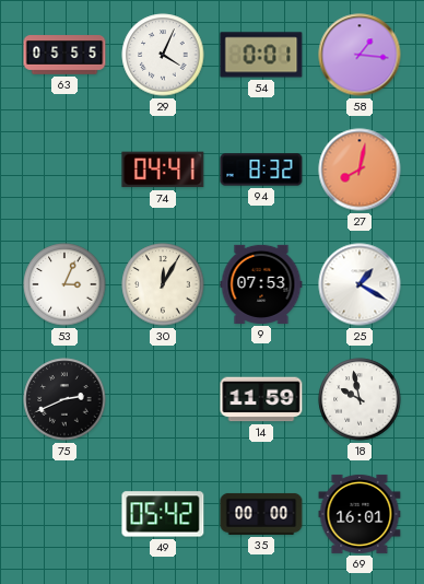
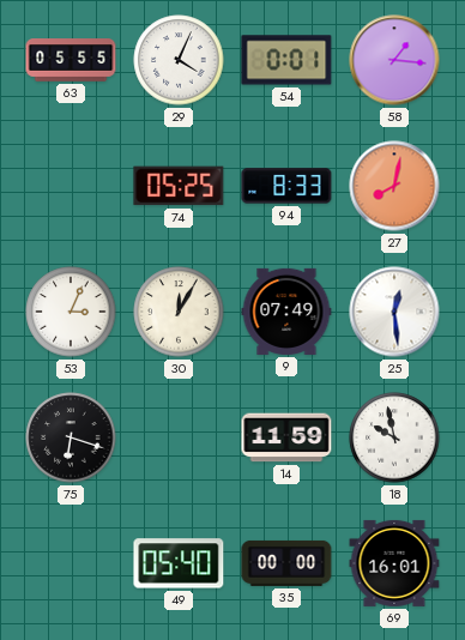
74: 04:41 -> 05:25
94: 8:32 -> 8:33
9: 07:53 -> 07:49
25: 1:20 -> 12:29
75: 2:41 -> 6:18
49: 05:42 -> 05:40
